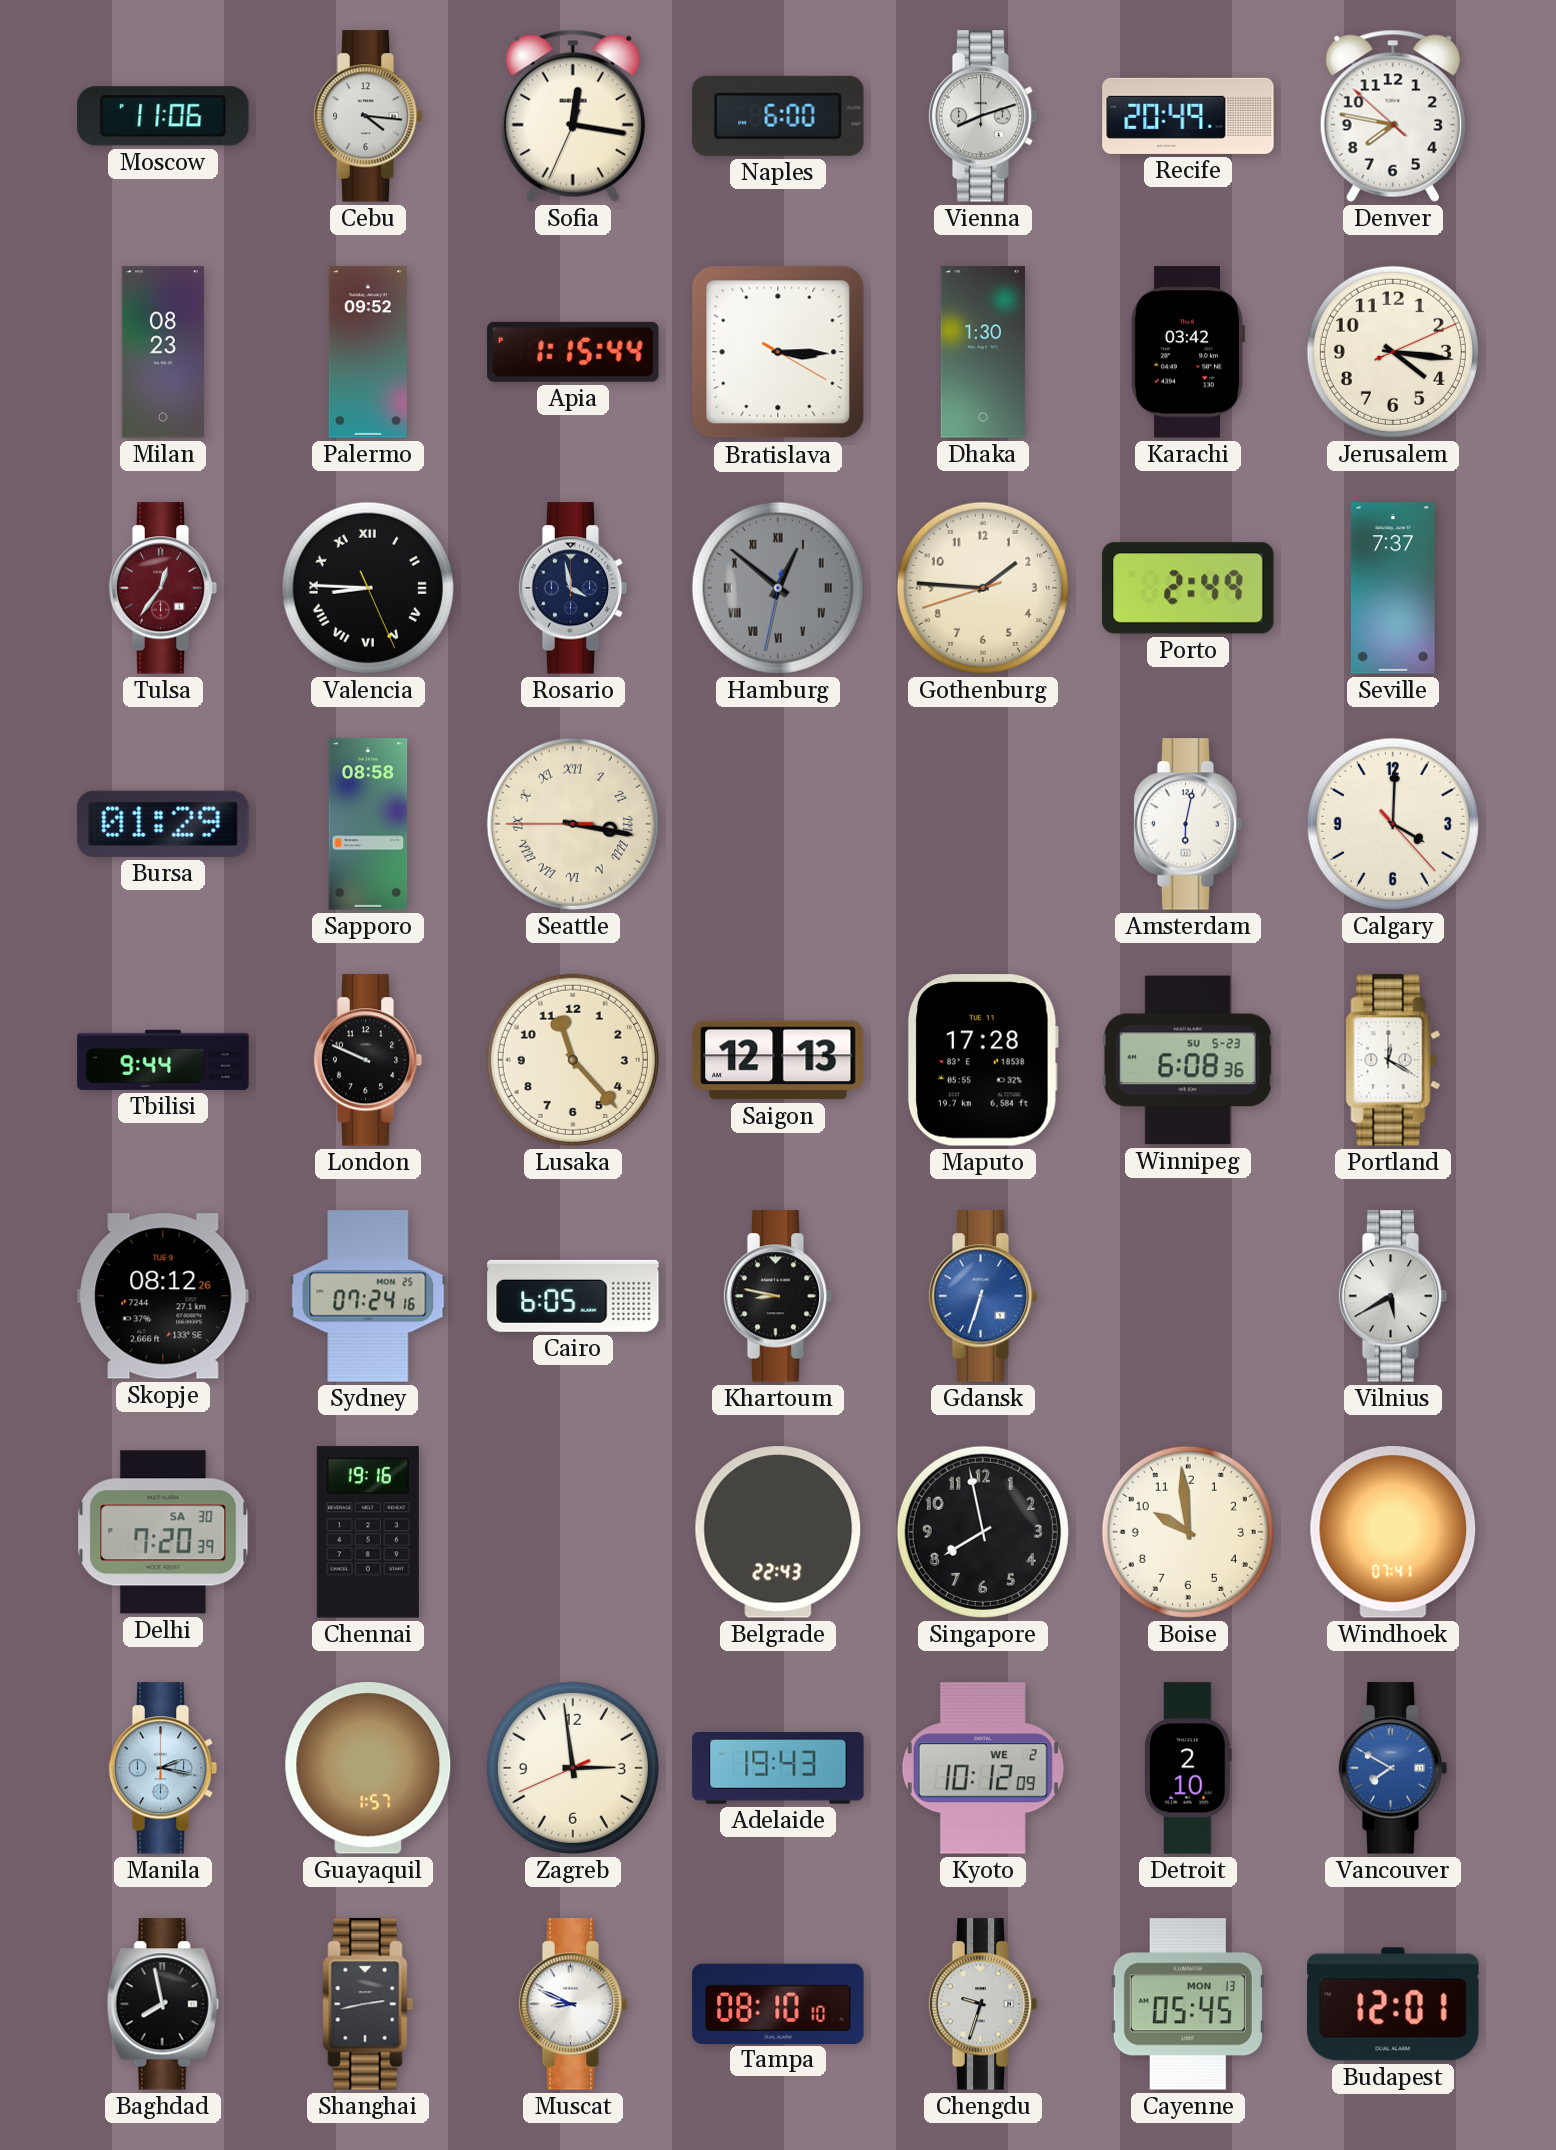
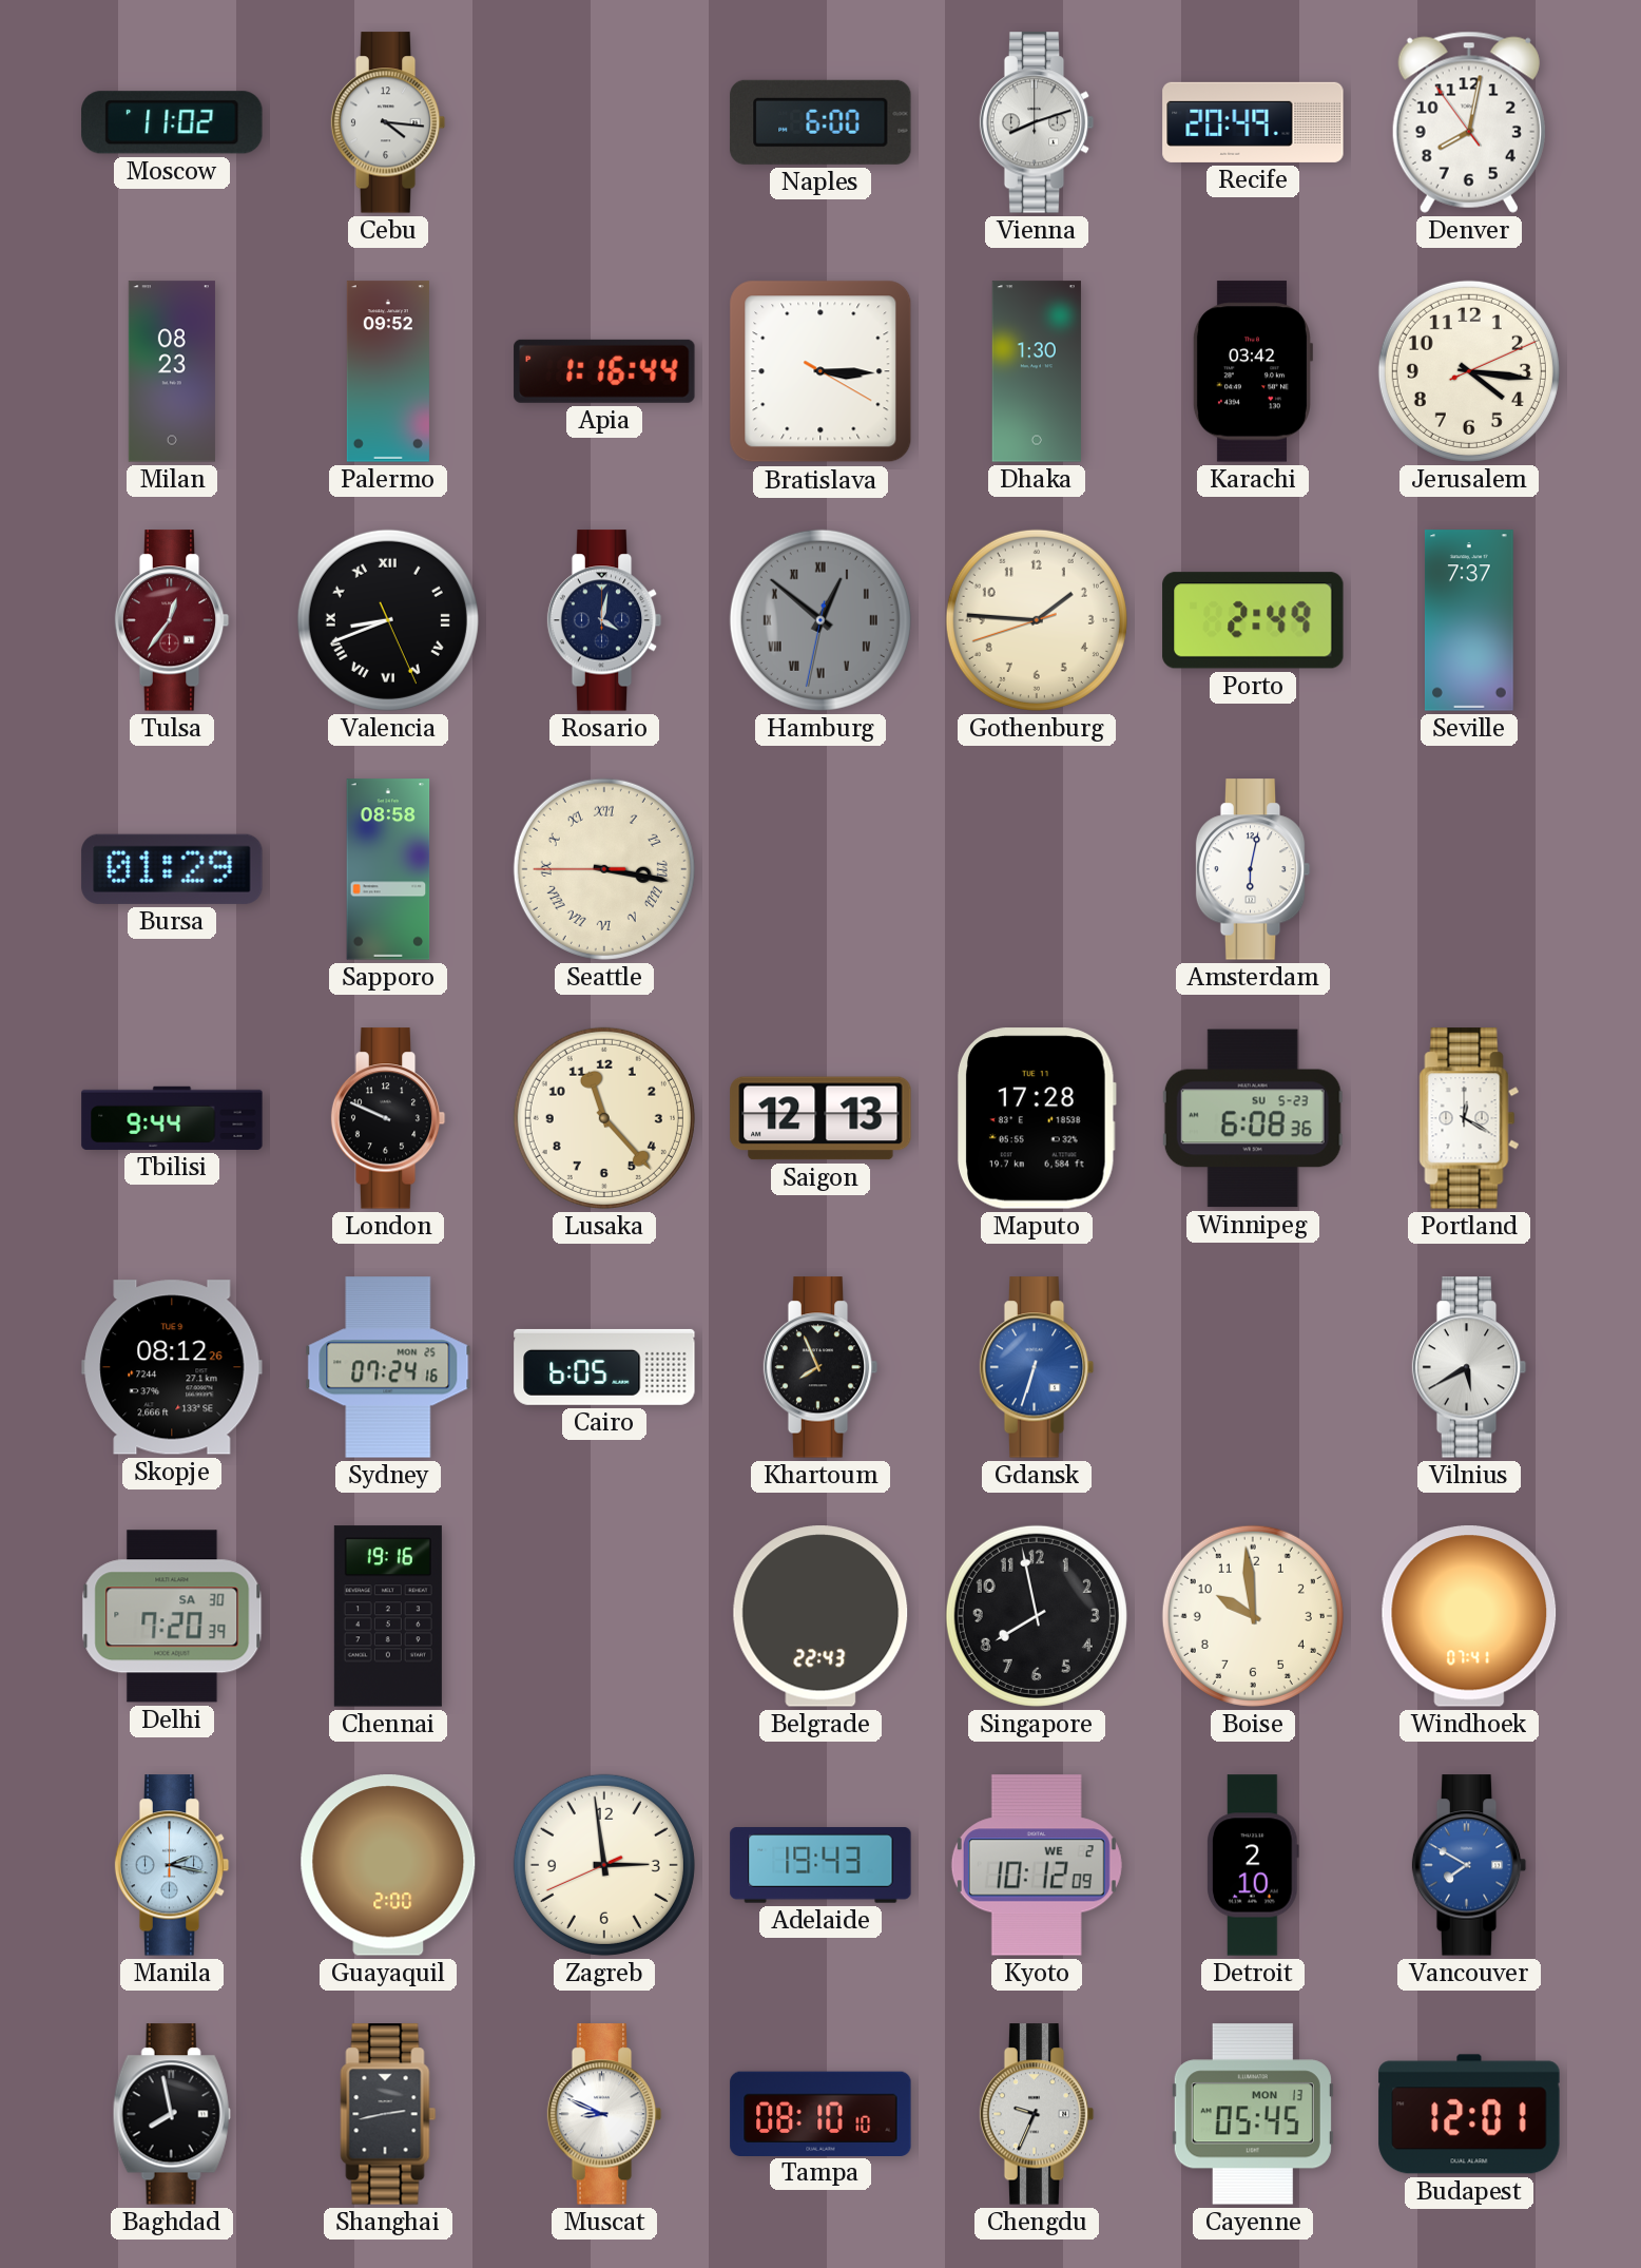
Moscow: 11:06 -> 11:02
Sofia: 12:16 -> none
Denver: 7:46 -> 8:01
Apia: 1:15 -> 1:16
Valencia: 8:45 -> 8:41
Rosario: 3:58 -> 4:02
Calgary: 4:00 -> none
Khartoum: 8:47 -> 7:56
Guayaquil: 1:57 -> 2:00
Chengdu: 9:33 -> 9:34
